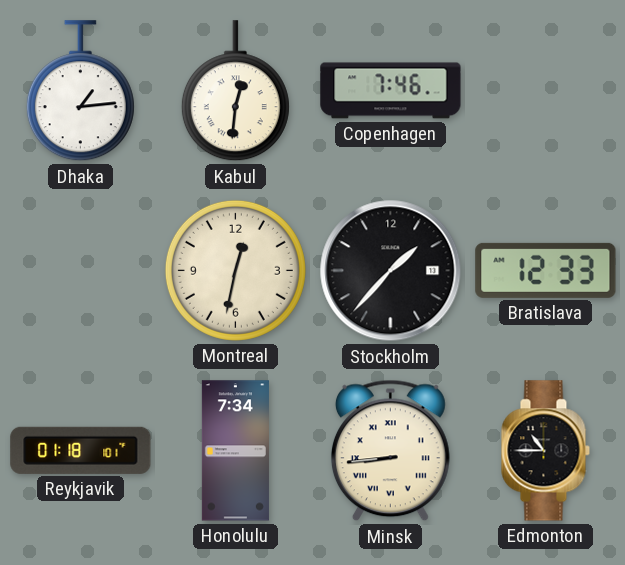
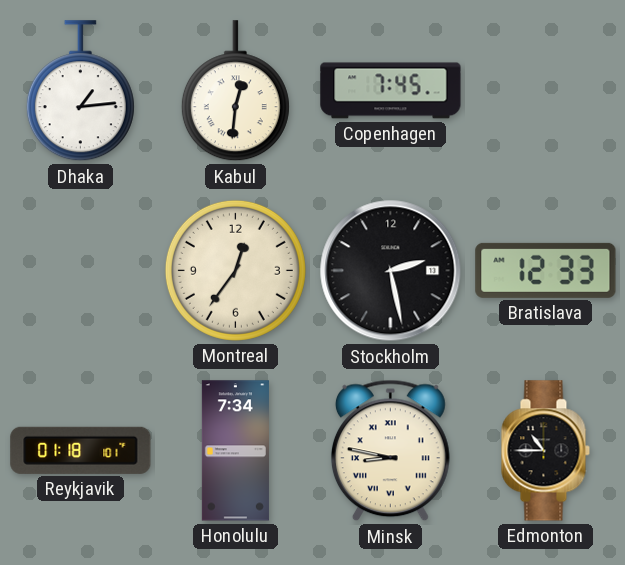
Copenhagen: 7:46 -> 7:45
Montreal: 12:32 -> 12:36
Stockholm: 1:37 -> 2:28
Minsk: 8:44 -> 8:47
